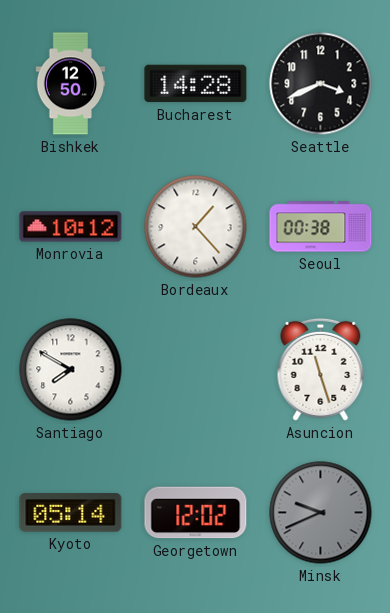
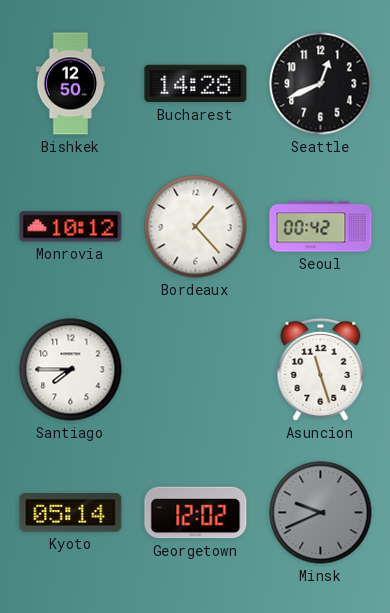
Seattle: 3:41 -> 12:41
Seoul: 00:38 -> 00:42
Santiago: 7:50 -> 7:45
